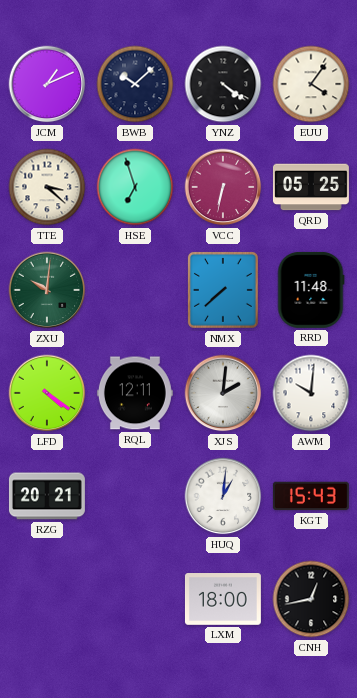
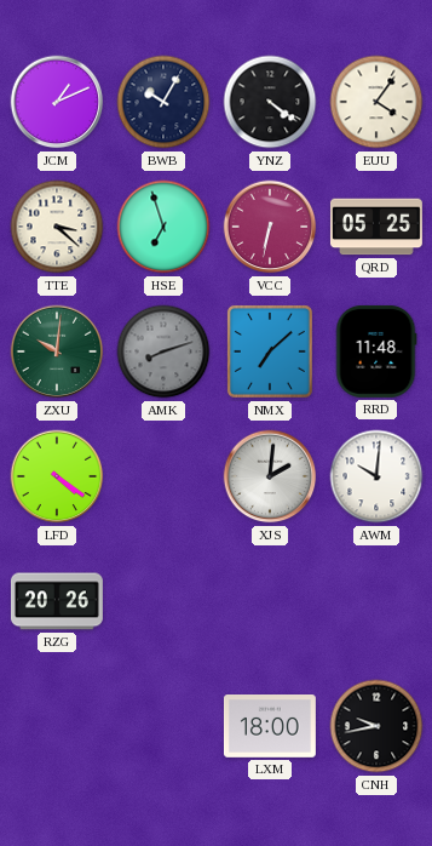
BWB: 10:08 -> 10:05
AMK: none -> 8:12
NMX: 7:38 -> 7:08
RQL: 12:11 -> none
RZG: 20:21 -> 20:26
HUQ: 1:01 -> none
KGT: 15:43 -> none
CNH: 12:43 -> 9:43
